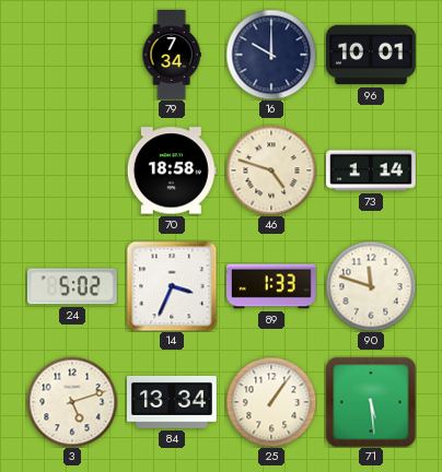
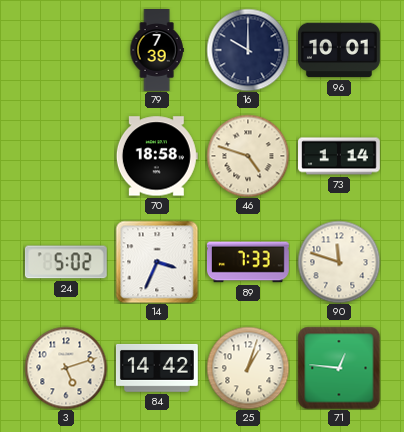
79: 7:34 -> 7:39
89: 1:33 -> 7:33
84: 13:34 -> 14:42
25: 1:06 -> 1:03
71: 5:29 -> 12:46
